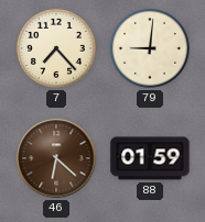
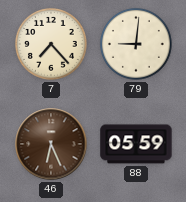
46: 6:22 -> 6:26
88: 01:59 -> 05:59
